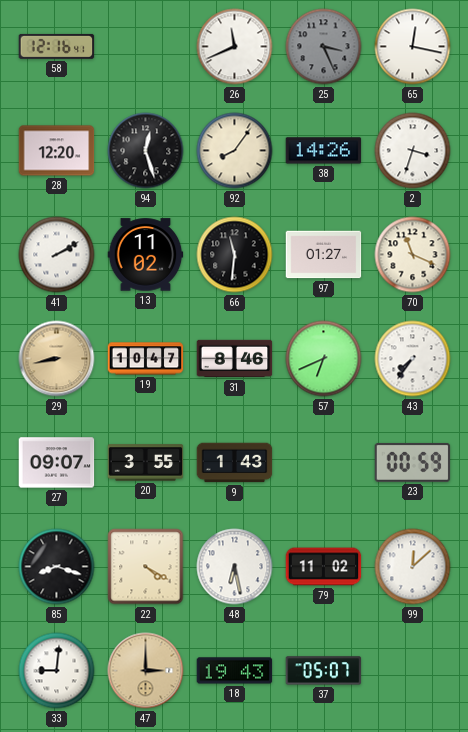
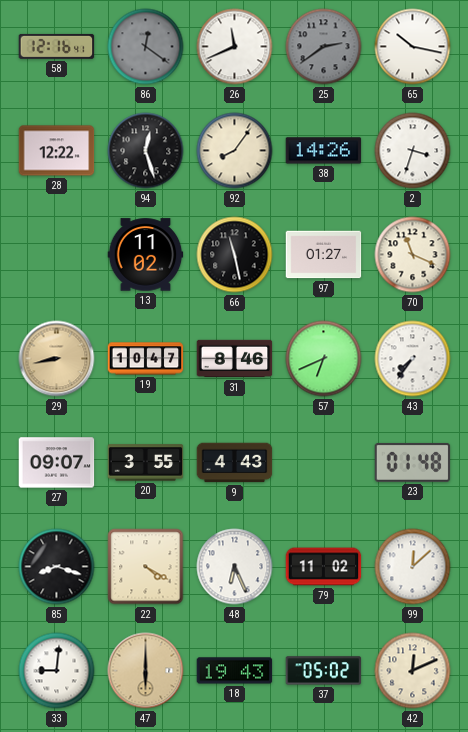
86: none -> 12:21
25: 3:26 -> 2:39
65: 12:17 -> 10:17
28: 12:20 -> 12:22
41: 2:10 -> none
66: 11:31 -> 11:28
9: 1:43 -> 4:43
23: 00:59 -> 01:48
48: 6:28 -> 6:26
47: 3:00 -> 6:00
37: 05:07 -> 05:02
42: none -> 12:11
